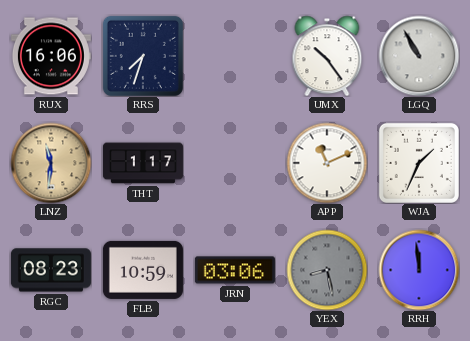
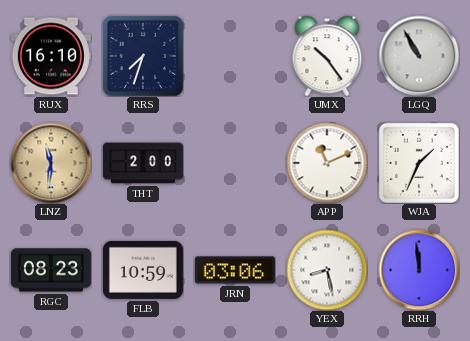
RUX: 16:06 -> 16:10
THT: 1:17 -> 2:00
YEX dial: grey -> white
